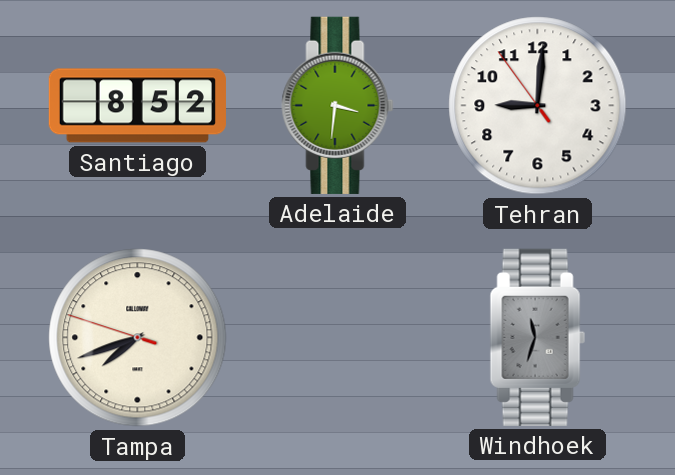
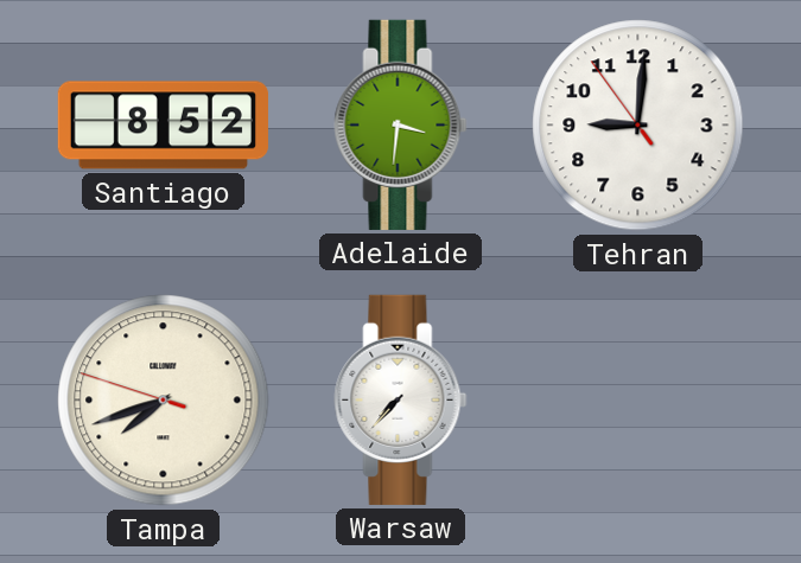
Warsaw: none -> 7:37
Windhoek: 11:33 -> none
